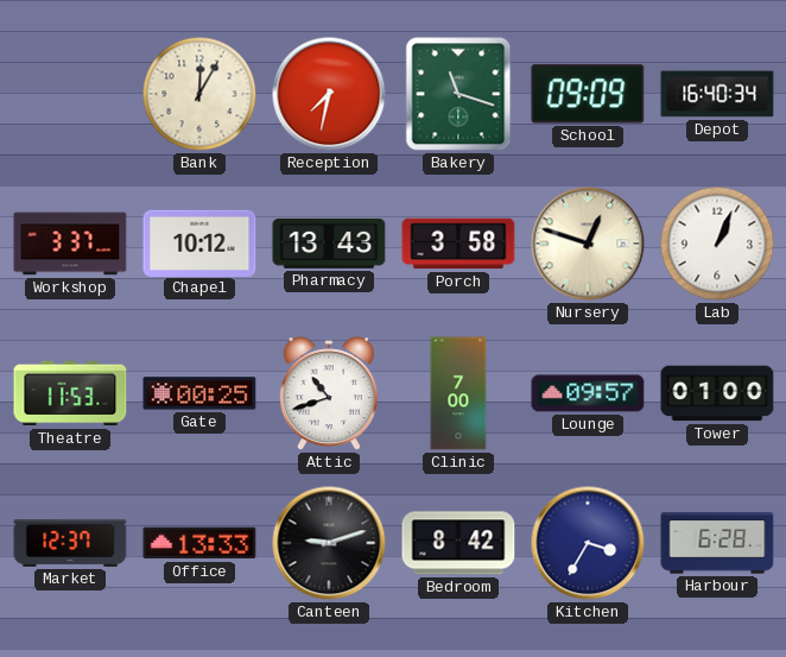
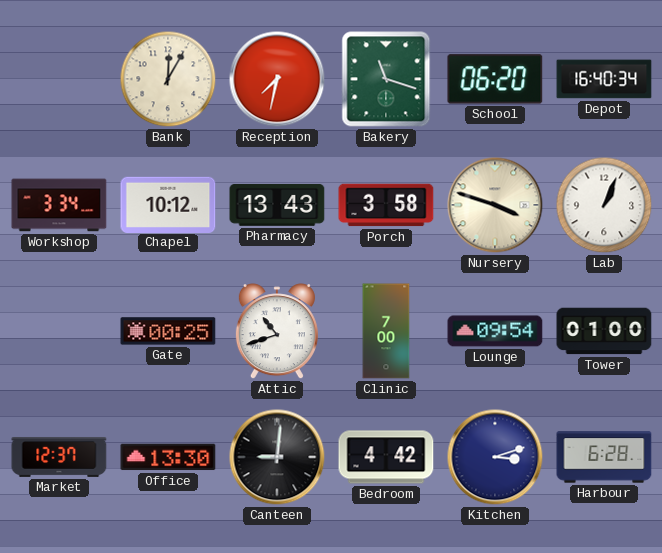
School: 09:09 -> 06:20
Workshop: 3:37 -> 3:34
Nursery: 12:48 -> 3:48
Theatre: 11:53 -> none
Lounge: 09:57 -> 09:54
Office: 13:33 -> 13:30
Canteen: 9:12 -> 9:01
Bedroom: 8:42 -> 4:42
Kitchen: 3:35 -> 3:12
